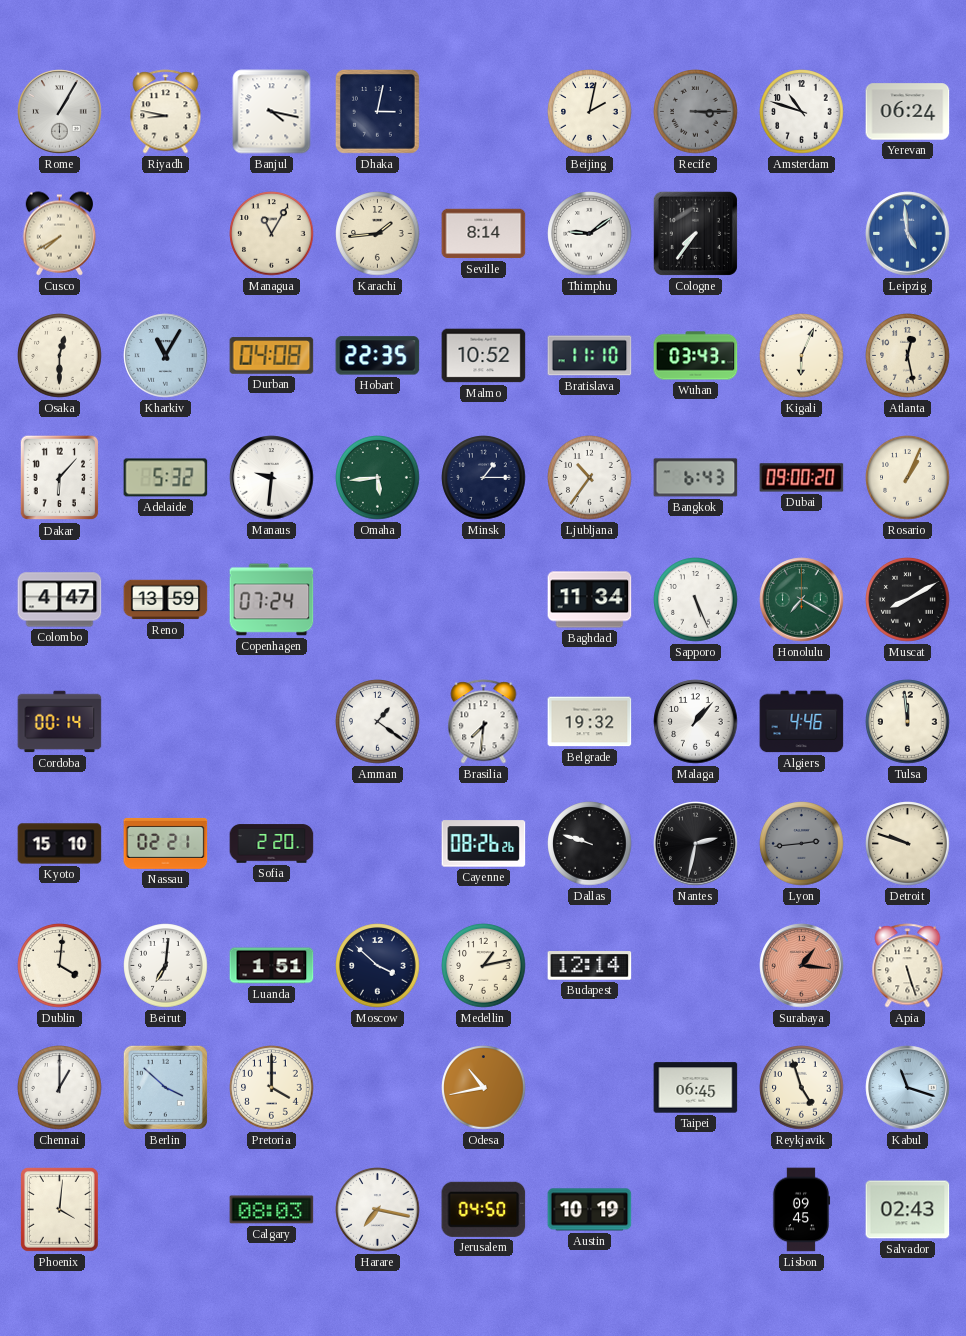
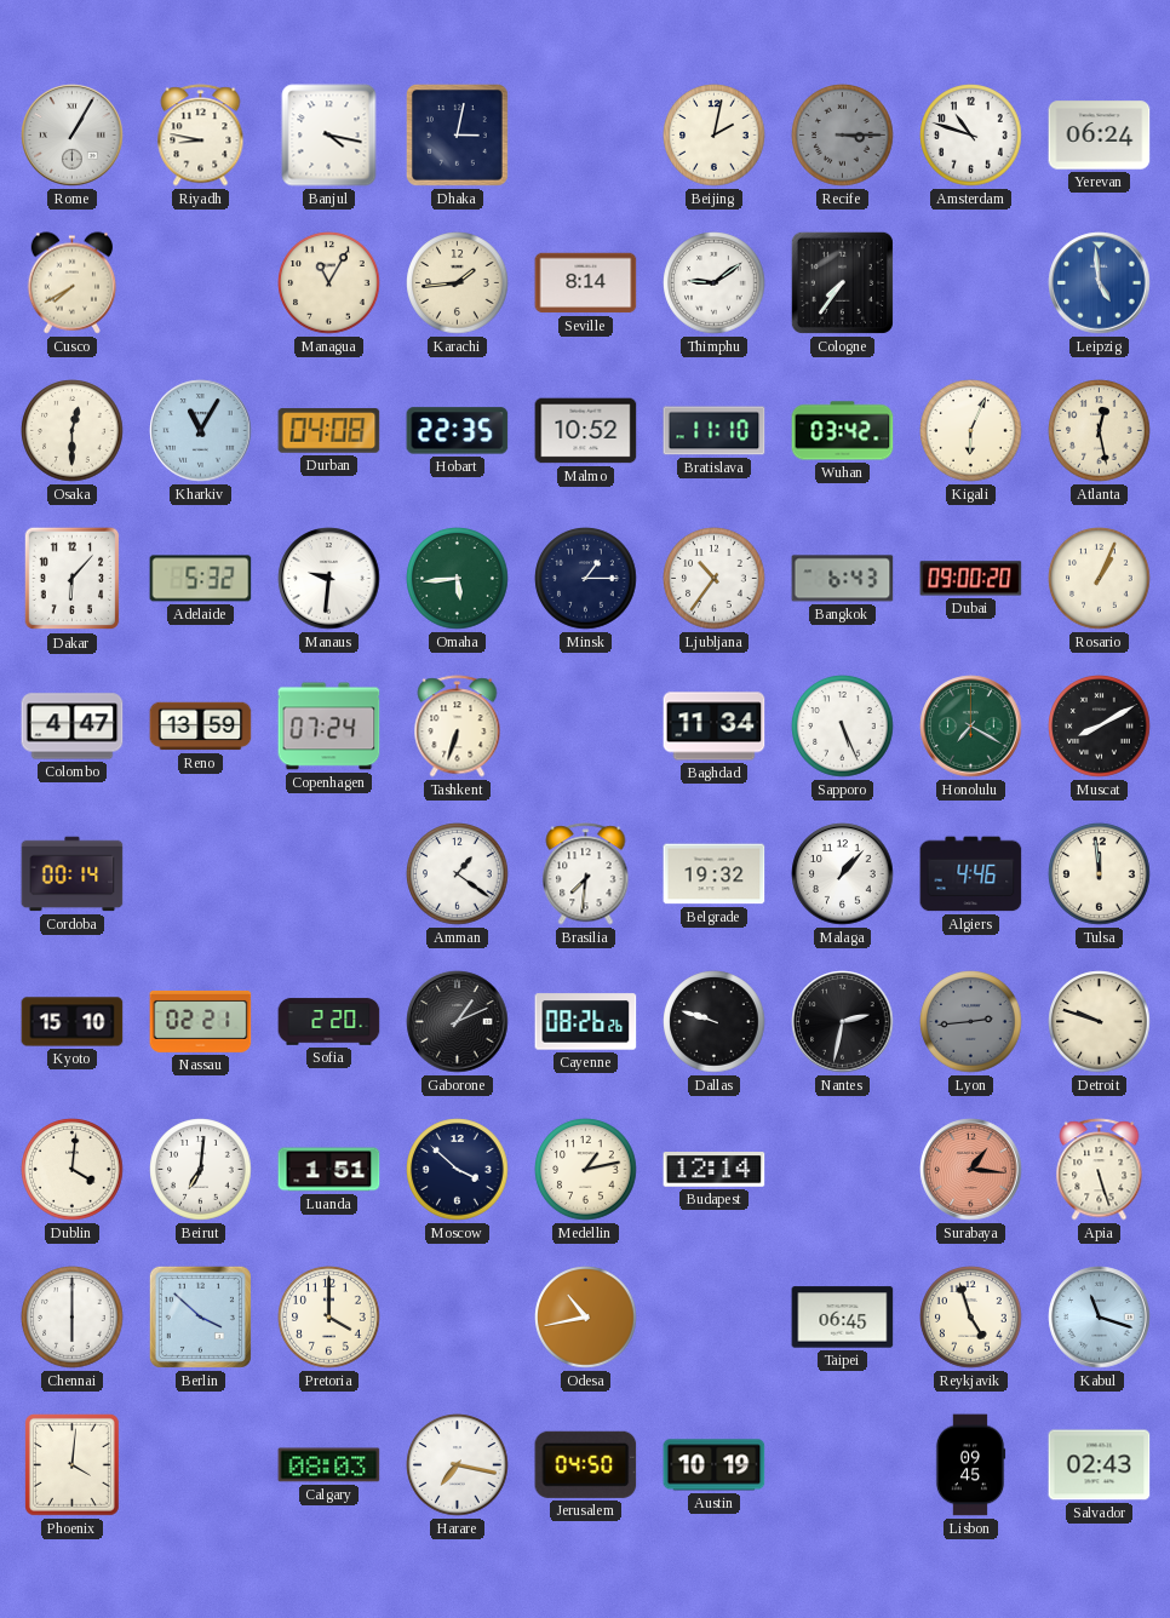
Wuhan: 03:43 -> 03:42
Tashkent: none -> 6:33
Gaborone: none -> 1:11
Chennai: 1:00 -> 6:00
